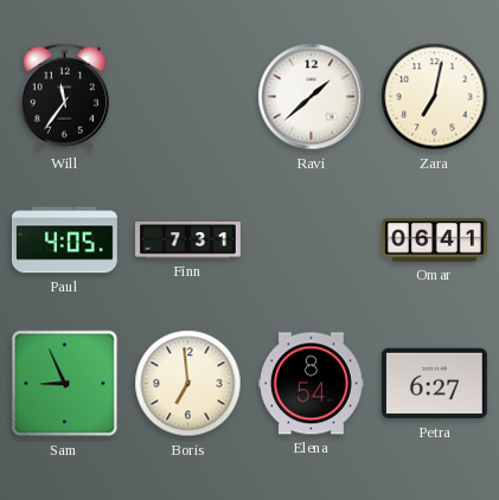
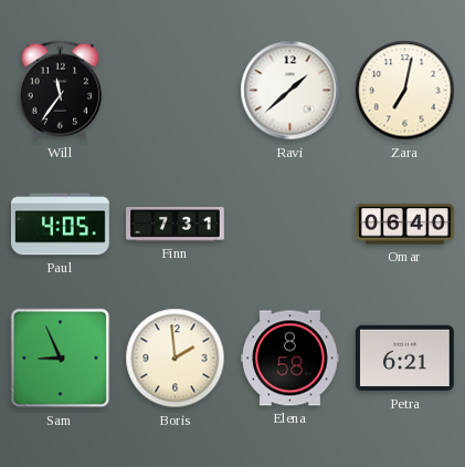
Omar: 06:41 -> 06:40
Boris: 6:59 -> 1:59
Elena: 8:54 -> 8:58
Petra: 6:27 -> 6:21
